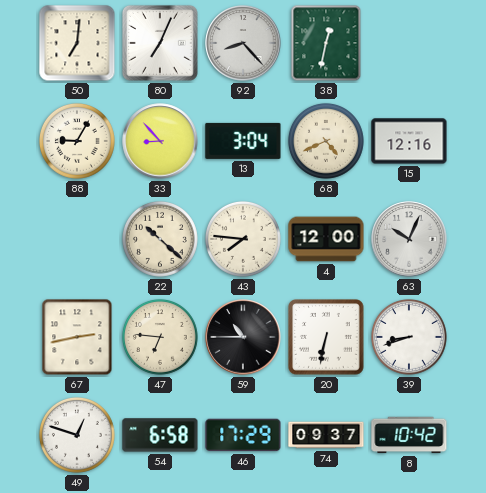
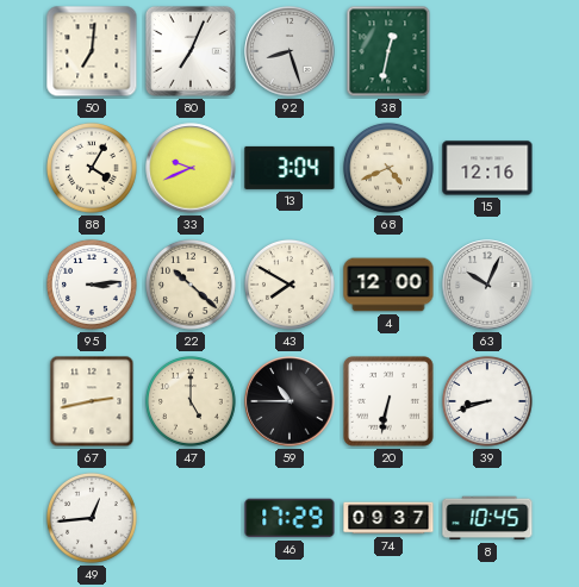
92: 8:23 -> 8:27
88: 9:05 -> 4:05
33: 8:53 -> 9:41
95: none -> 3:14
43: 7:46 -> 7:50
47: 6:46 -> 5:00
49: 12:48 -> 12:44
54: 6:58 -> none
8: 10:42 -> 10:45
